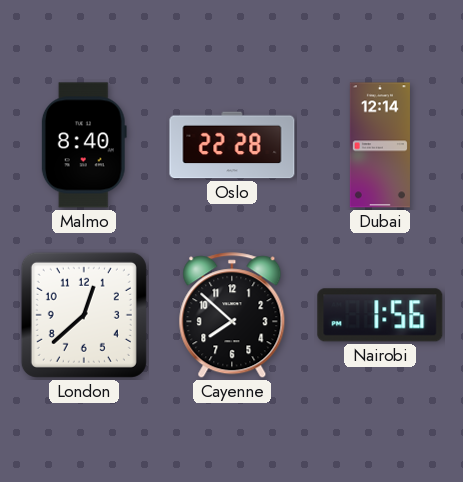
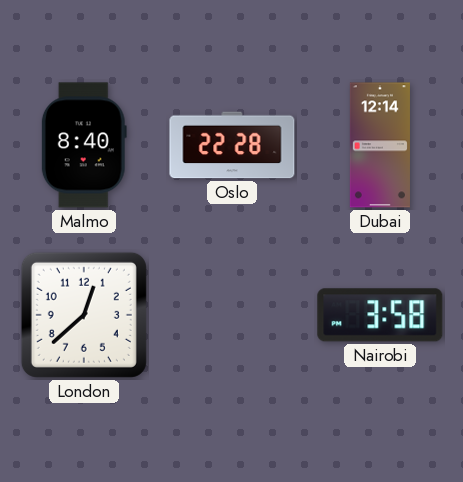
Cayenne: 7:52 -> none
Nairobi: 1:56 -> 3:58
